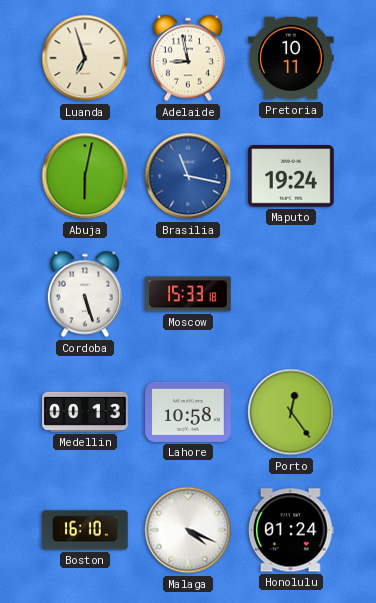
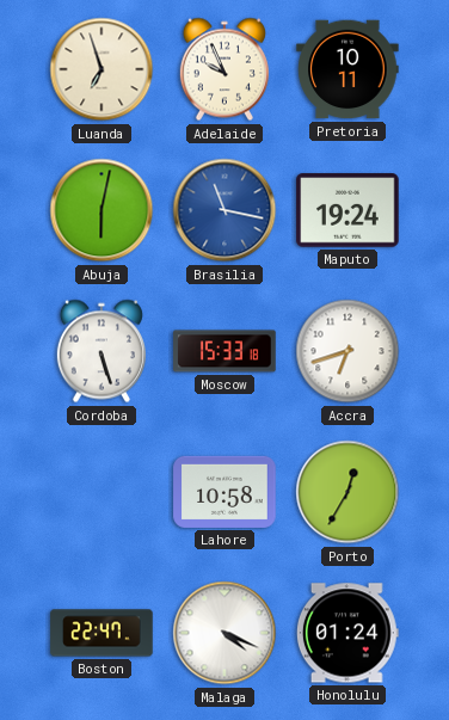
Adelaide: 8:58 -> 9:56
Accra: none -> 6:42
Medellin: 00:13 -> none
Porto: 12:24 -> 12:35
Boston: 16:10 -> 22:47
